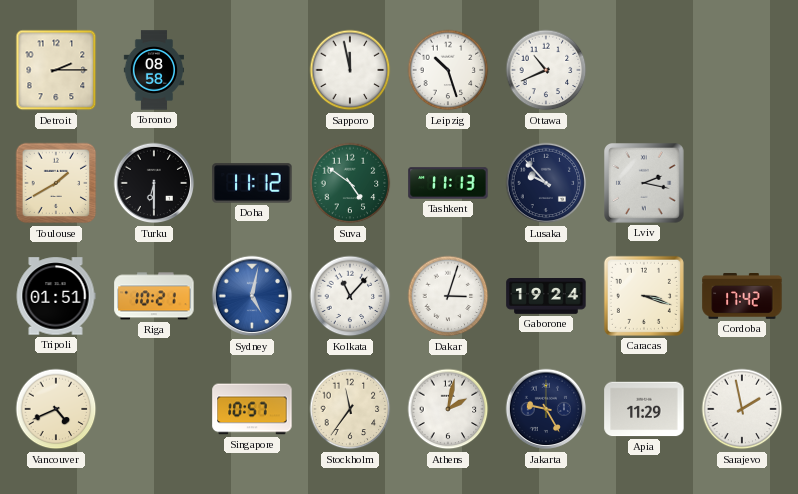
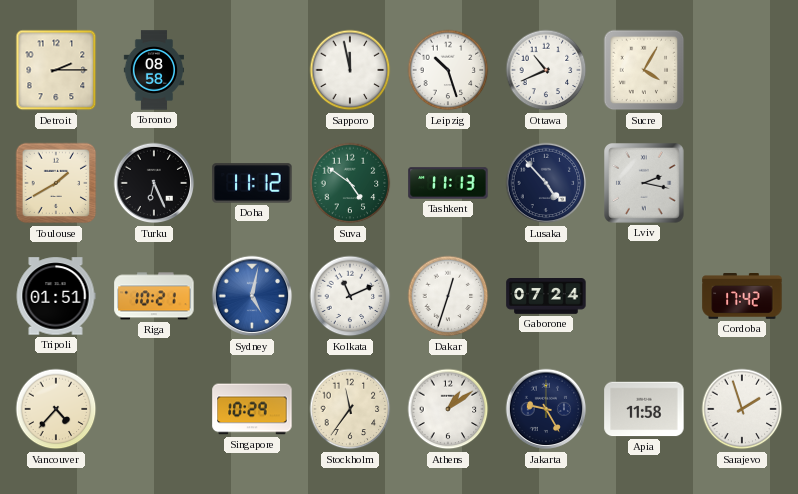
Sucre: none -> 4:05
Turku: 6:30 -> 6:26
Lusaka: 9:53 -> 4:53
Kolkata: 11:07 -> 11:11
Dakar: 3:03 -> 12:33
Gaborone: 19:24 -> 07:24
Caracas: 3:18 -> none
Vancouver: 4:41 -> 4:37
Singapore: 10:57 -> 10:29
Athens: 2:02 -> 1:09
Apia: 11:29 -> 11:58
Sarajevo: 1:58 -> 1:57
